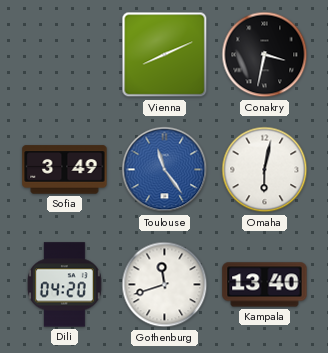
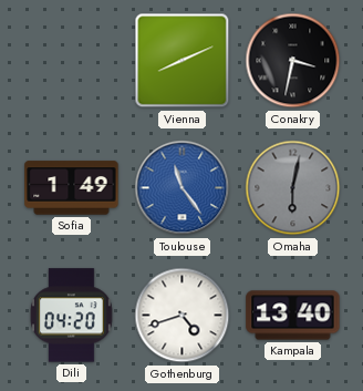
Sofia: 3:49 -> 1:49
Omaha dial: white -> grey
Gothenburg: 11:42 -> 4:42
